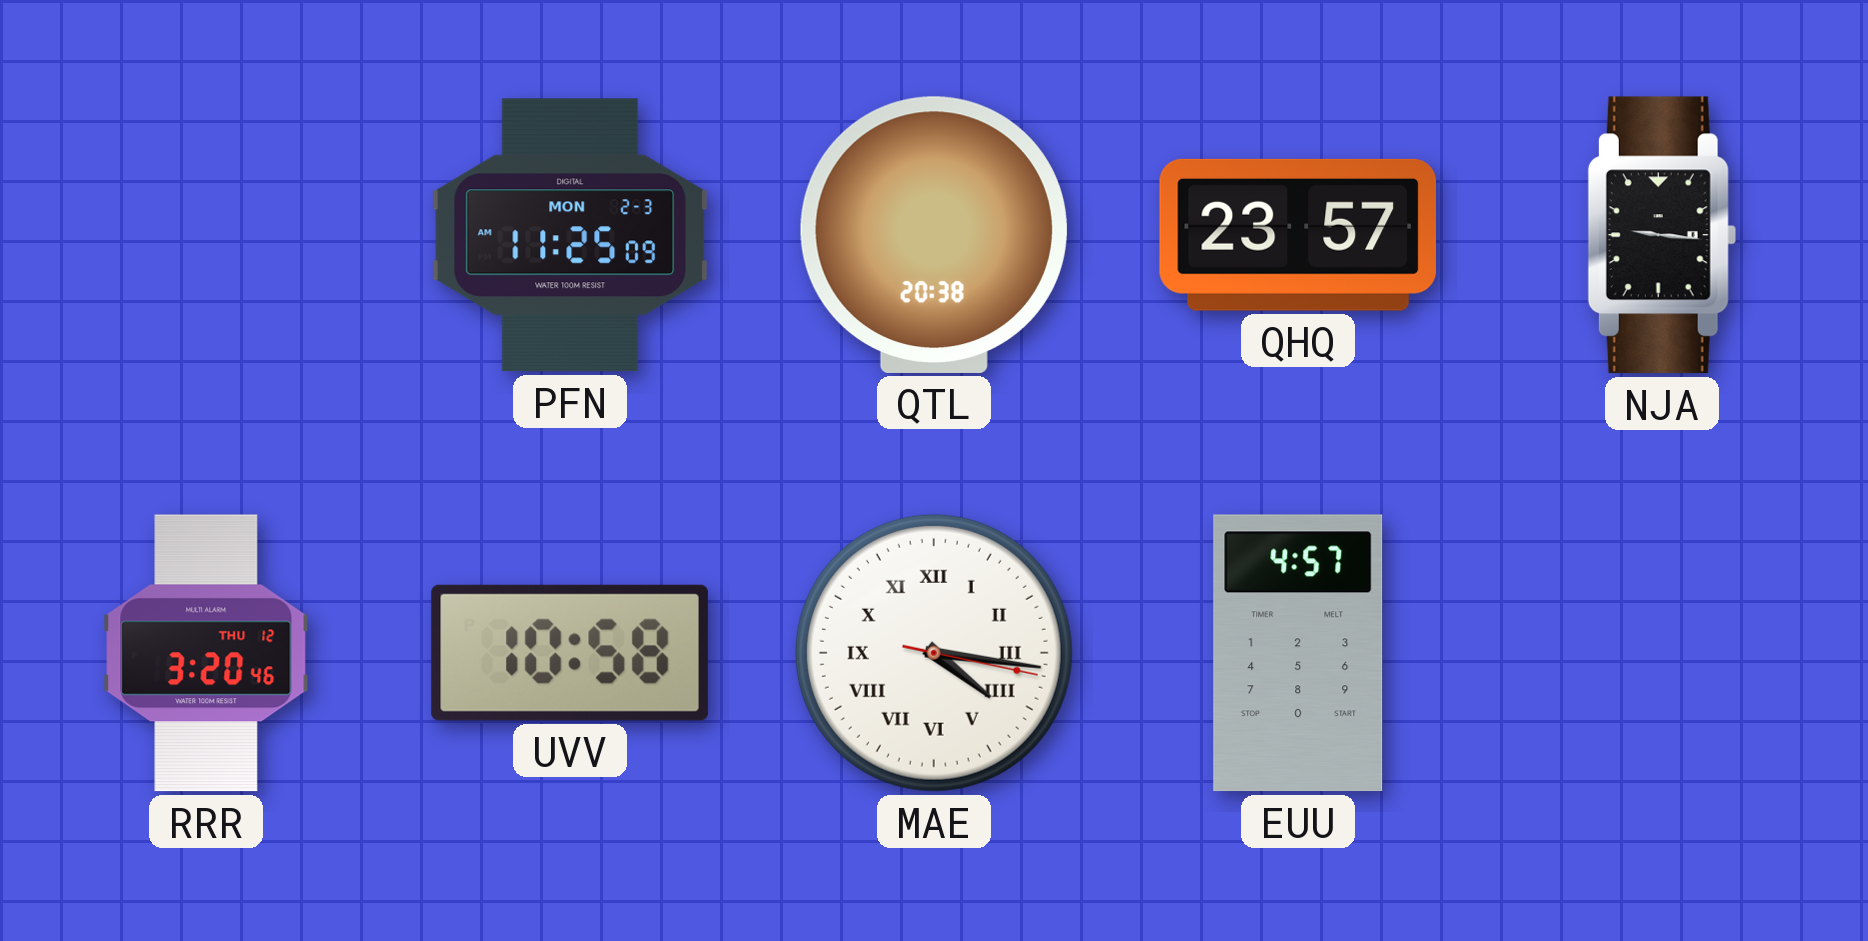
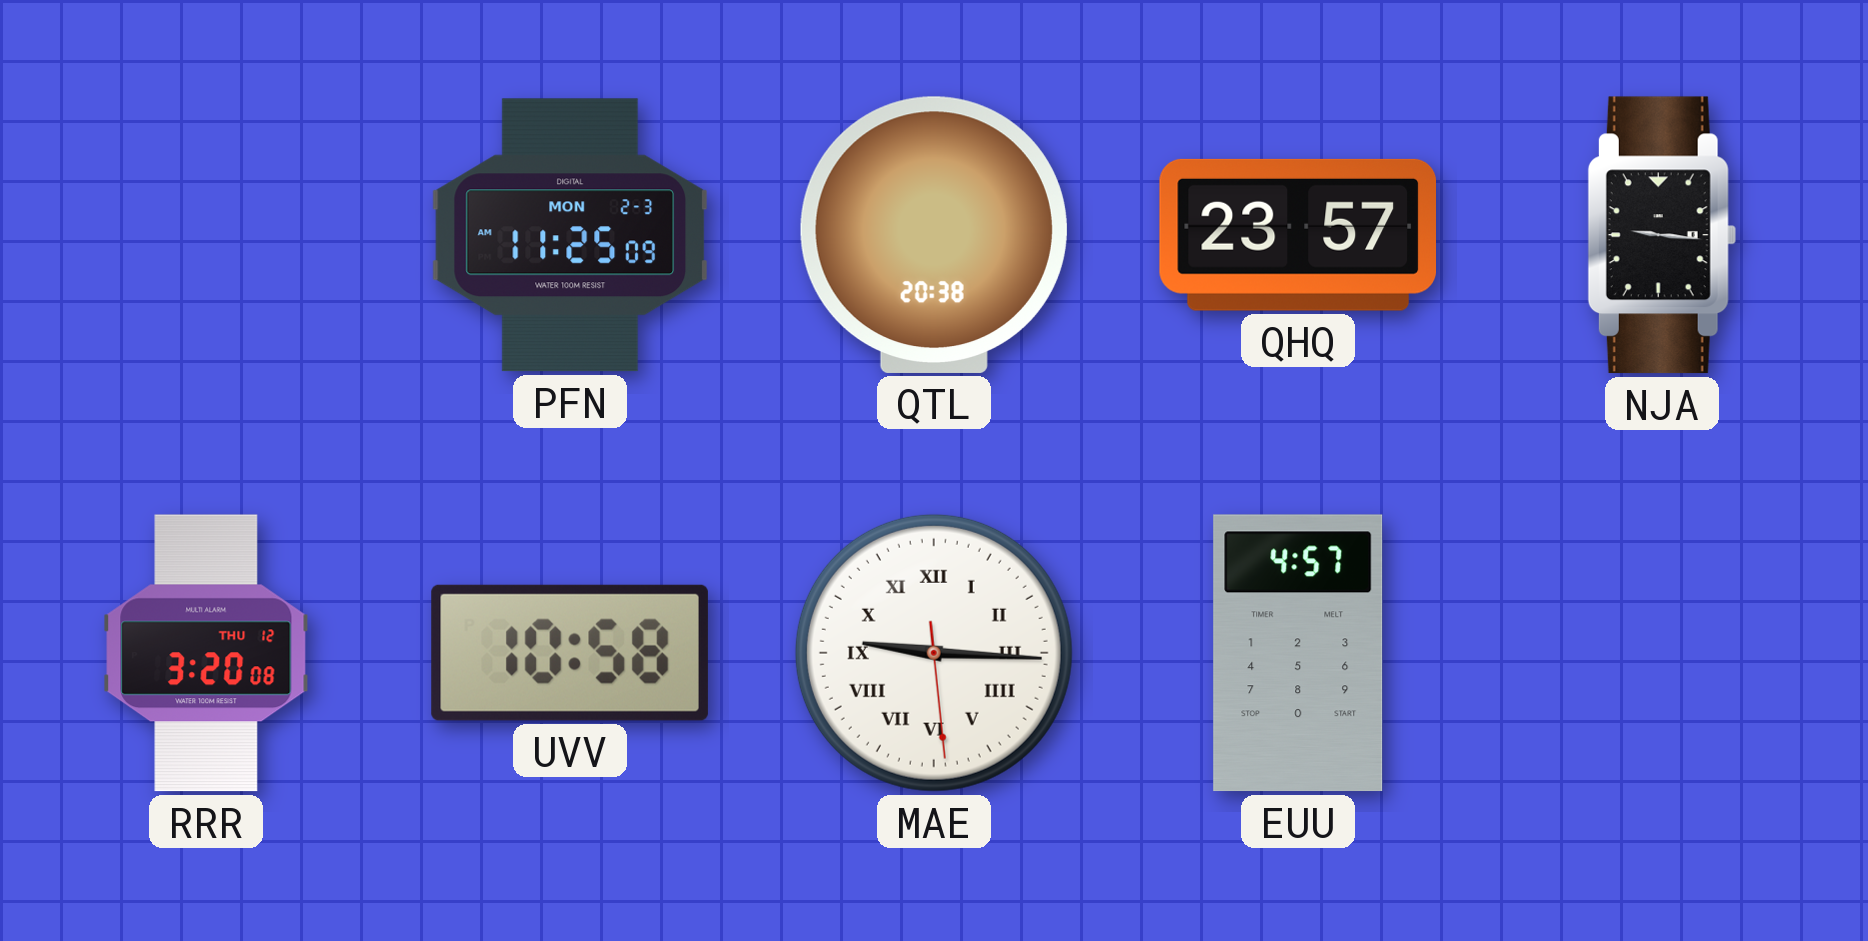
RRR: 3:20:46 -> 3:20:08
MAE: 4:16 -> 9:15
